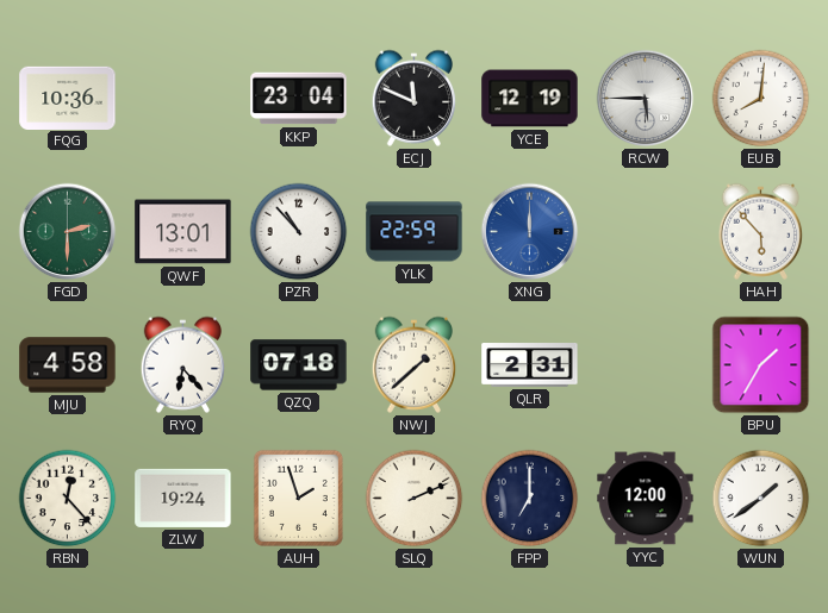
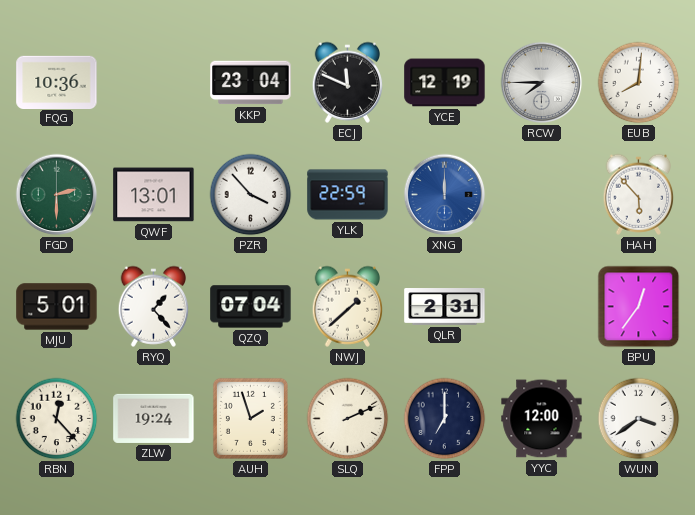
RCW: 5:45 -> 7:45
PZR: 10:53 -> 3:53
MJU: 4:58 -> 5:01
RYQ: 6:23 -> 1:23
QZQ: 07:18 -> 07:04
BPU: 1:35 -> 12:36
WUN: 1:39 -> 3:39
